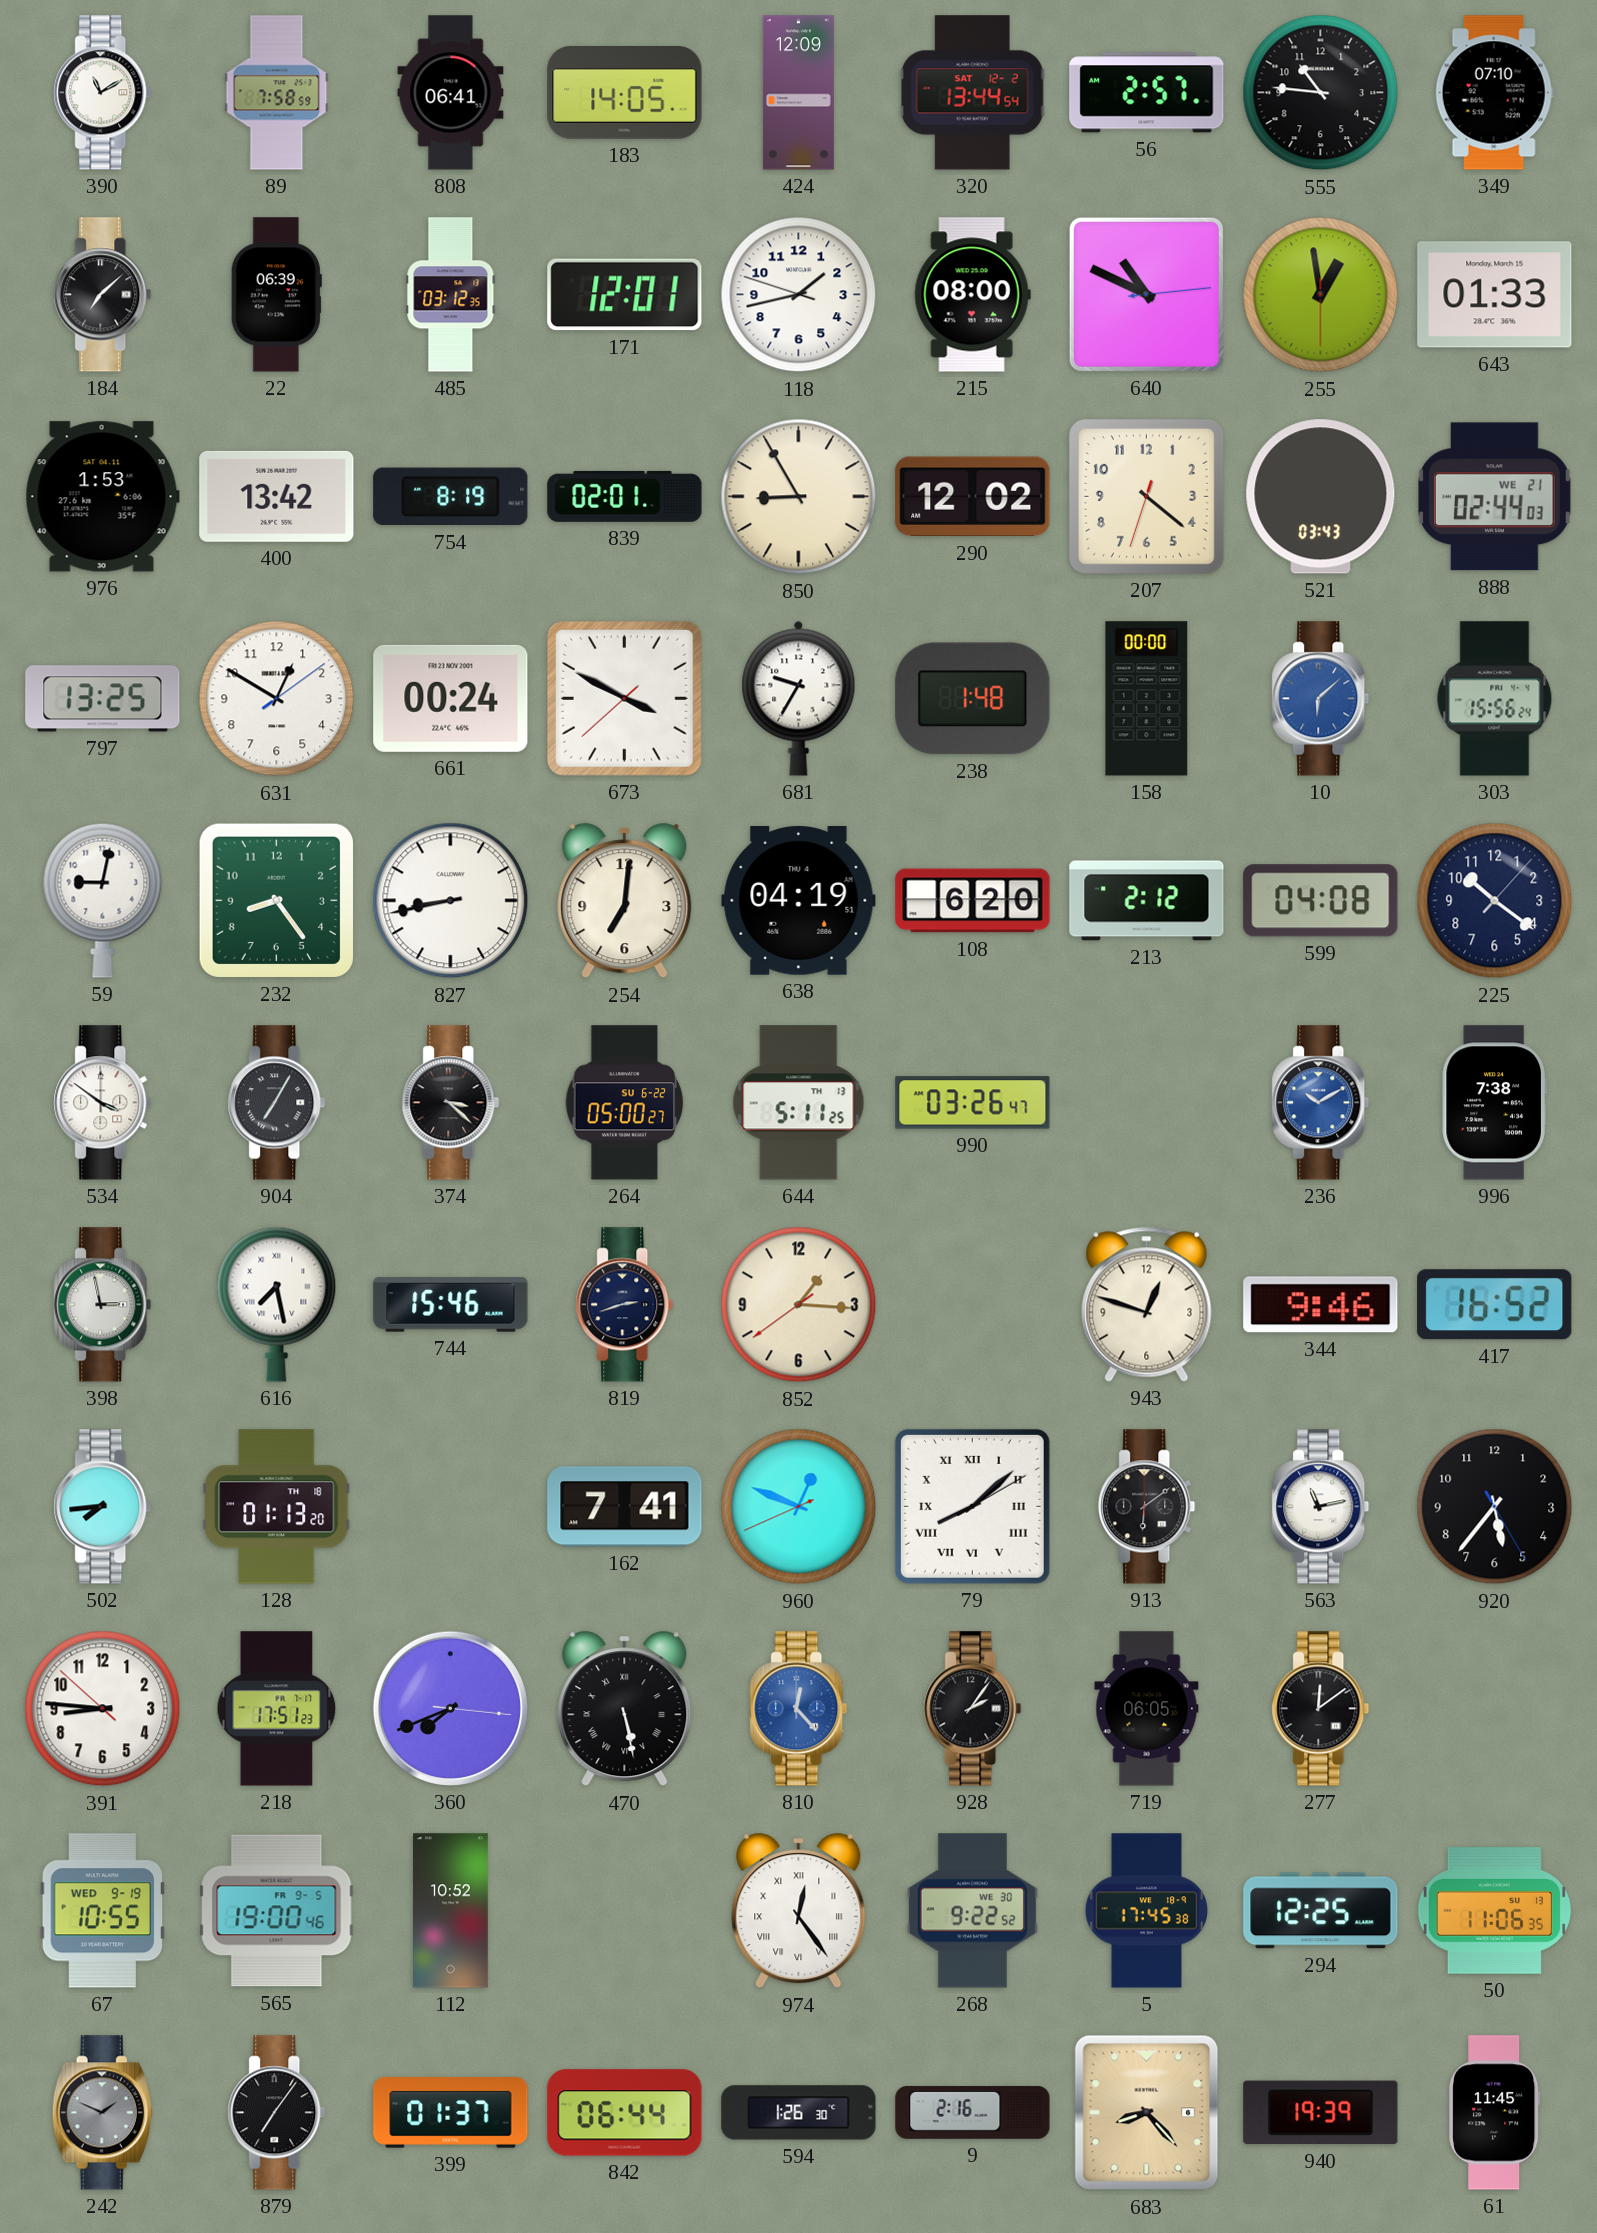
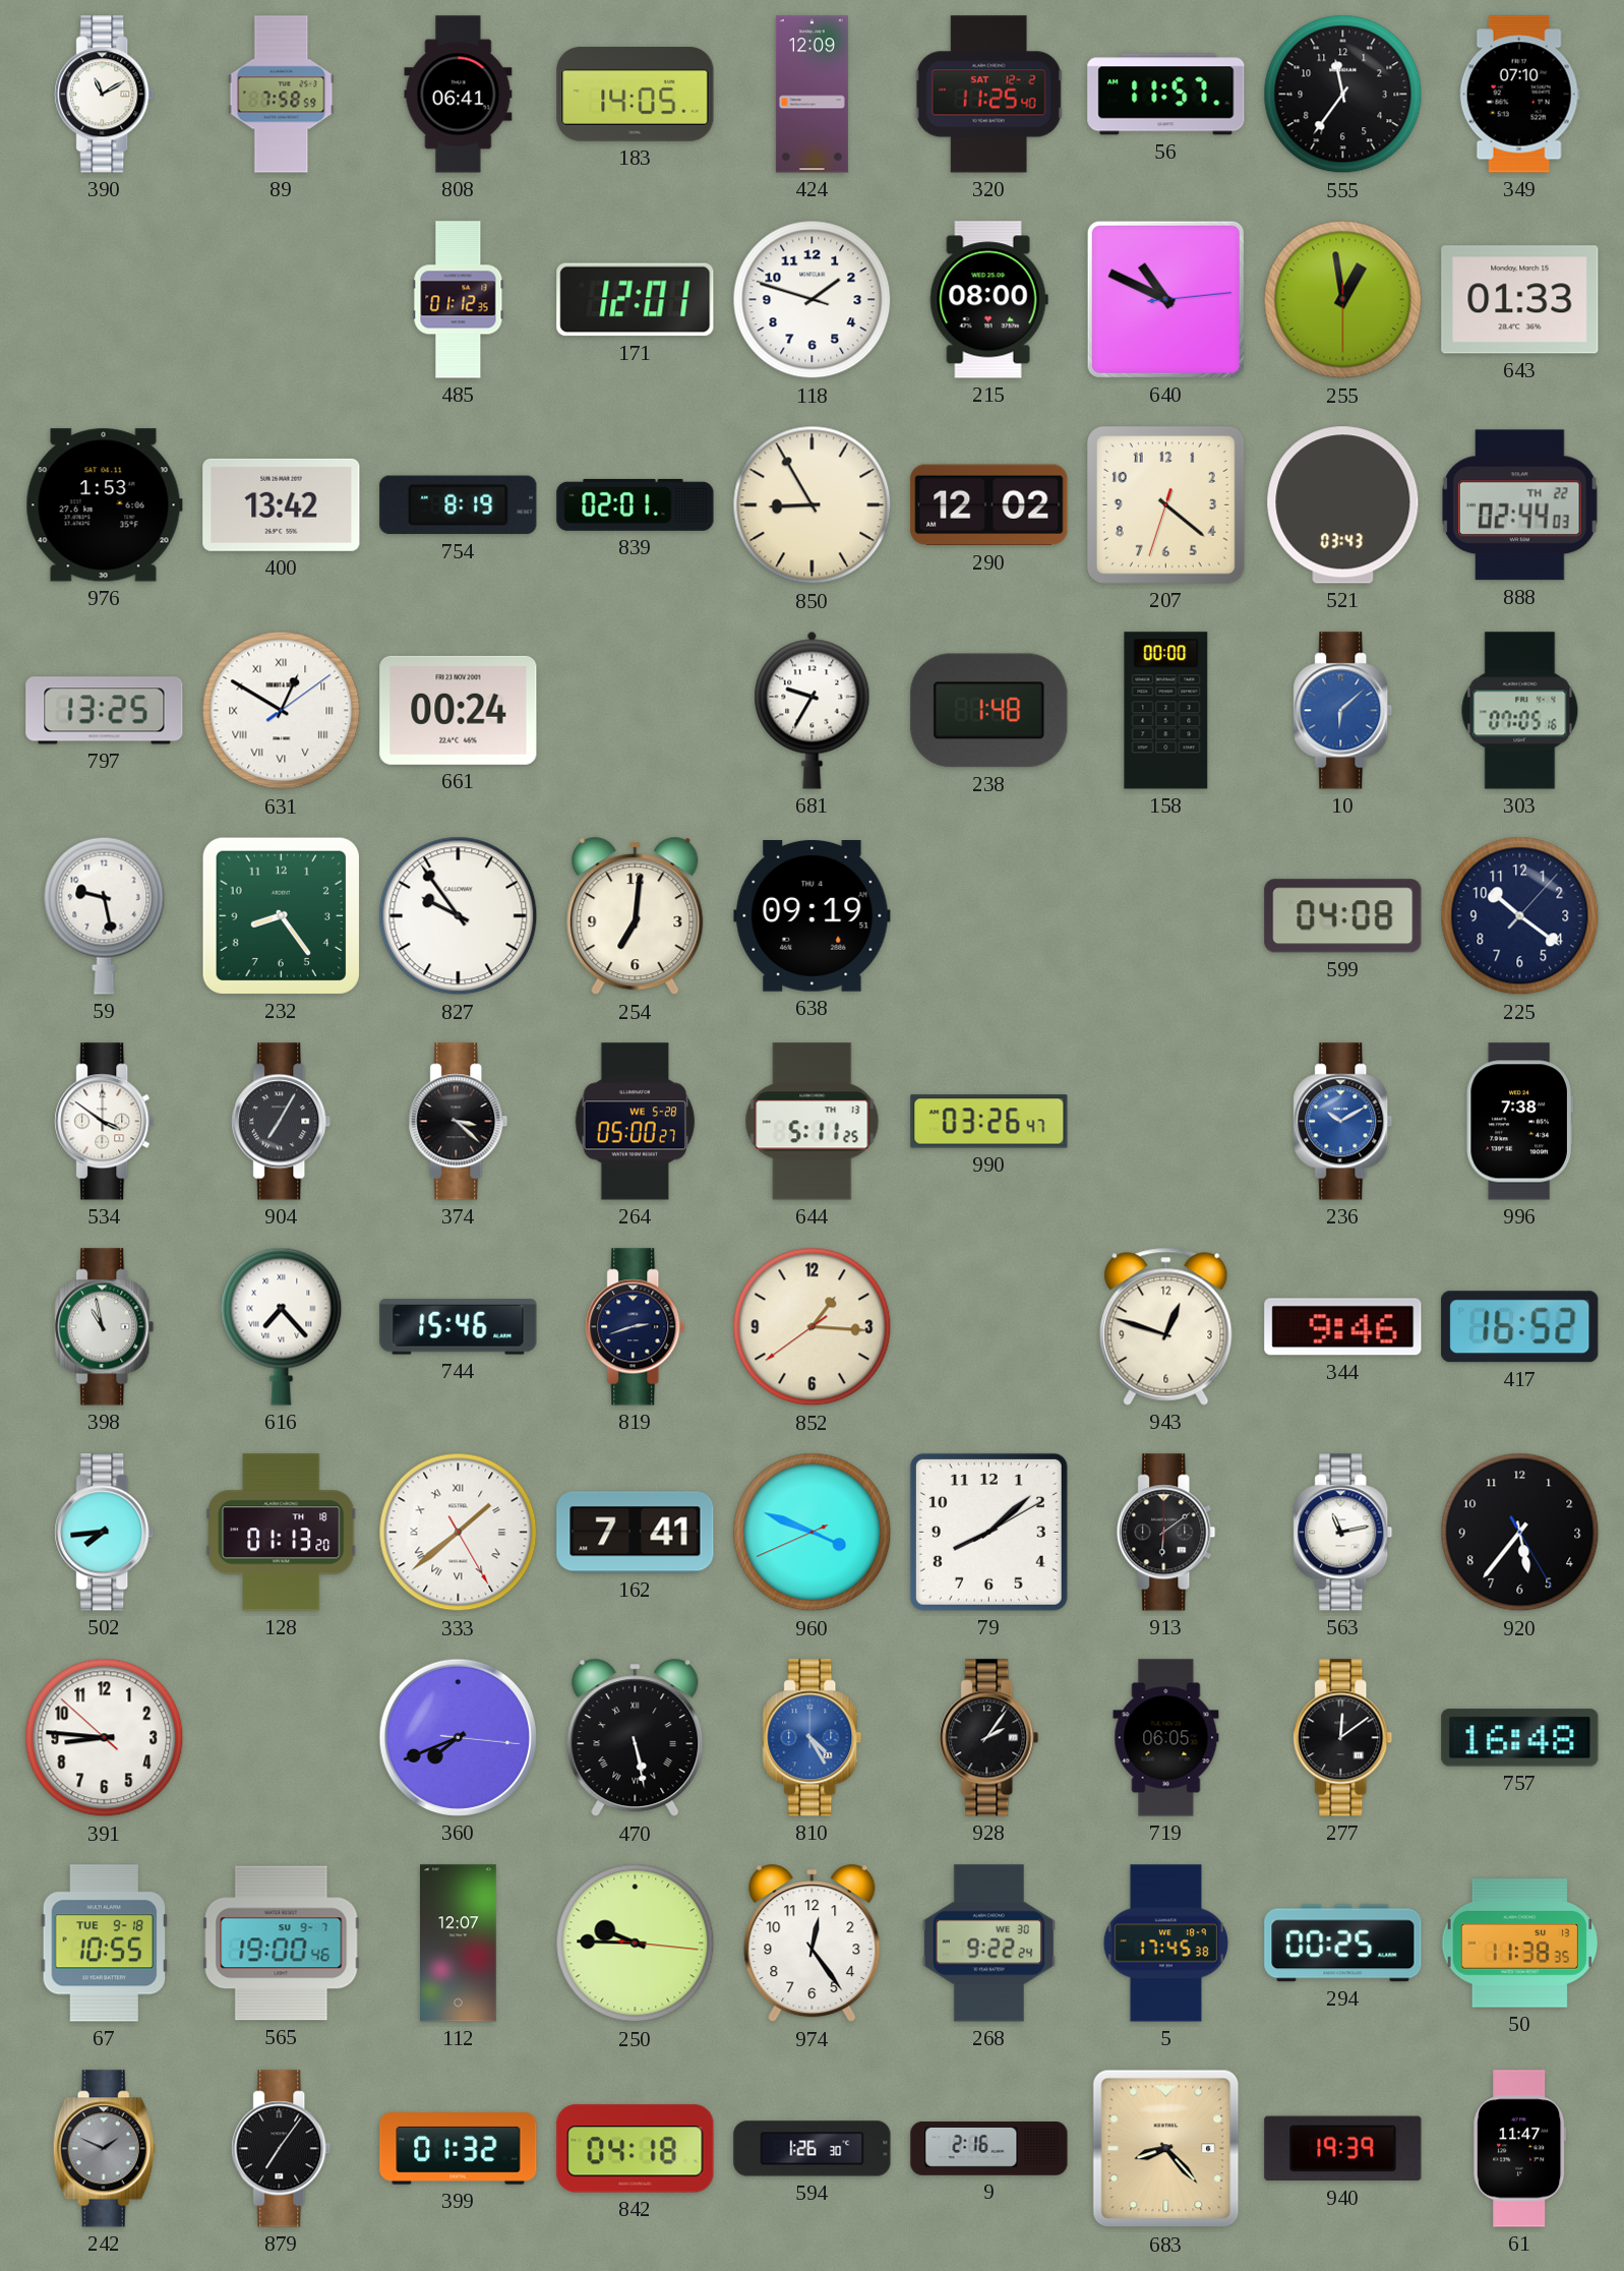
320: 13:44 -> 11:25
56: 2:57 -> 11:57
555: 10:46 -> 11:36
184: 7:08 -> none
22: 06:39 -> none
485: 03:12 -> 01:12
118: 1:42 -> 1:47
888 date: WE 21 -> TH 22
631 numerals: Arabic -> Roman
673: 3:49 -> none
303: 15:56 -> 07:05
59: 9:02 -> 9:28
827: 8:43 -> 9:54
638: 04:19 -> 09:19
108: 6:20 -> none
213: 2:12 -> none
264 date: SU 6-22 -> WE 5-28
398: 2:58 -> 10:58
616: 7:28 -> 7:23
333: none -> 1:38
960: 12:48 -> 3:48
79 numerals: Roman -> Arabic
218: 17:51 -> none
810: 12:23 -> 4:25
757: none -> 16:48
67 date: WED 9-19 -> TUE 9-18
565 date: FR 9-5 -> SU 9-7
112: 10:52 -> 12:07
250: none -> 9:45
974 numerals: Roman -> Arabic
268: 9:22:52 -> 9:22:24
294: 12:25 -> 00:25
50: 11:06 -> 11:38
399: 01:37 -> 01:32
842: 06:44 -> 04:18
61: 11:45 -> 11:47
